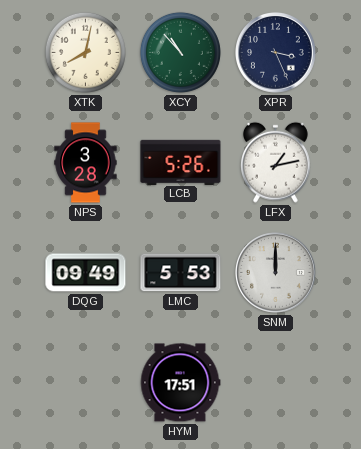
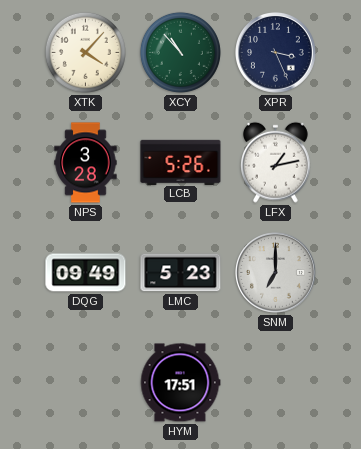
XTK: 8:02 -> 4:07
LMC: 5:53 -> 5:23
SNM: 12:00 -> 7:00
